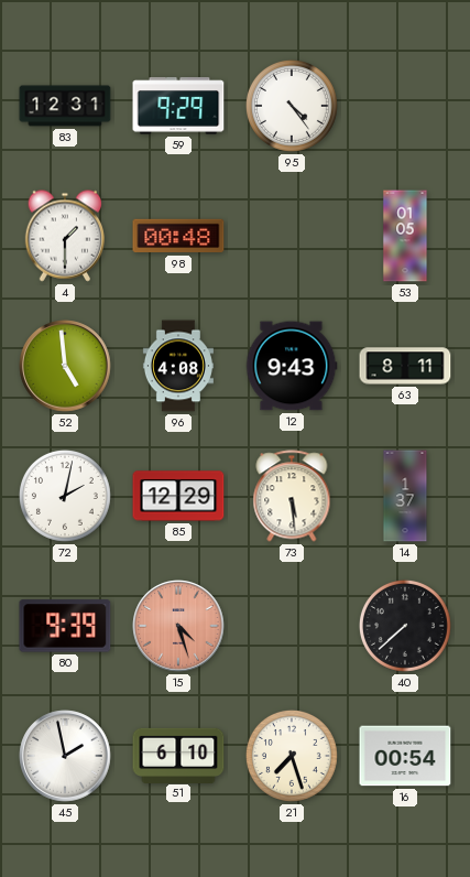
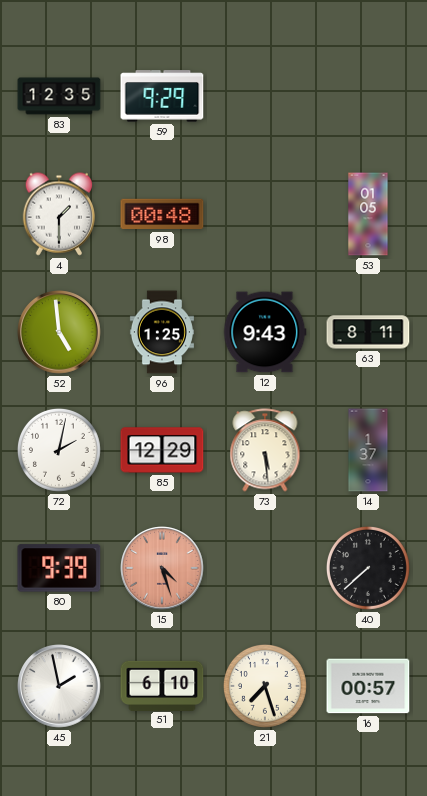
83: 12:31 -> 12:35
95: 4:24 -> none
96: 4:08 -> 1:25
16: 00:54 -> 00:57
